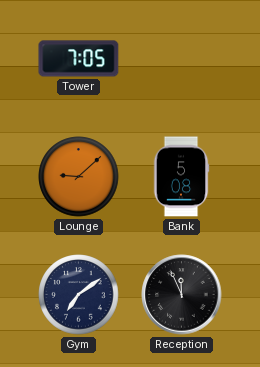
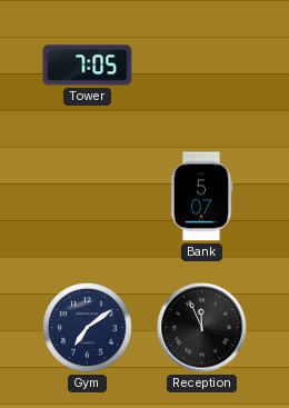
Lounge: 9:08 -> none
Bank: 5:08 -> 5:07
